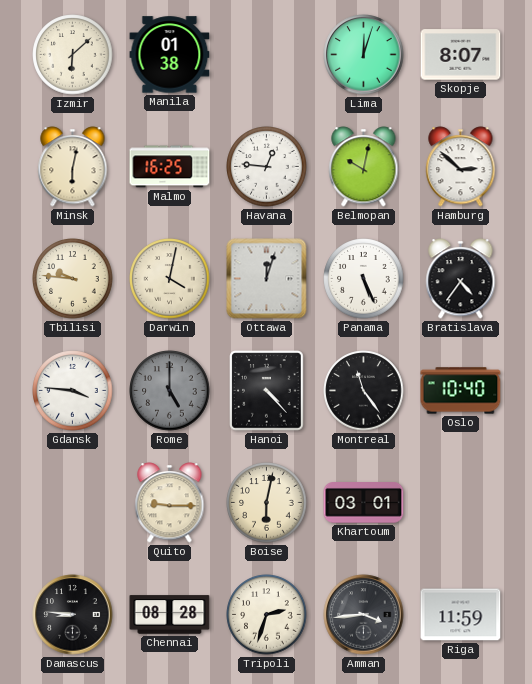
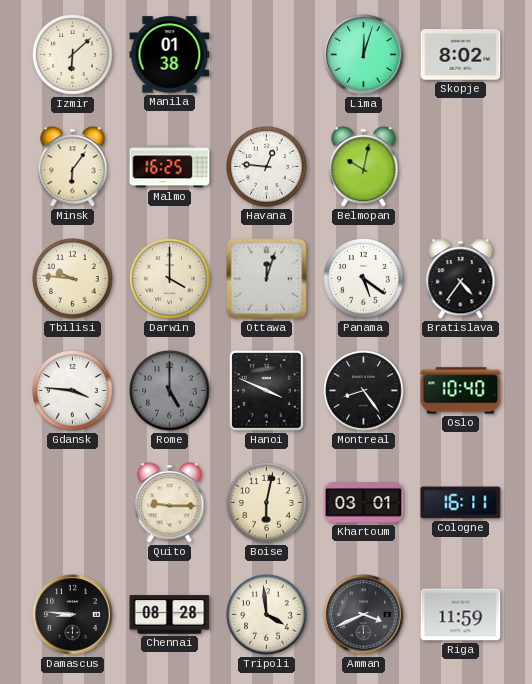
Skopje: 8:07 -> 8:02
Minsk: 6:02 -> 6:06
Hamburg: 2:52 -> none
Darwin: 4:02 -> 4:00
Panama: 5:26 -> 5:21
Hanoi: 4:23 -> 3:49
Montreal: 11:24 -> 8:24
Cologne: none -> 16:11
Tripoli: 2:33 -> 3:59
Amman: 3:44 -> 3:41
